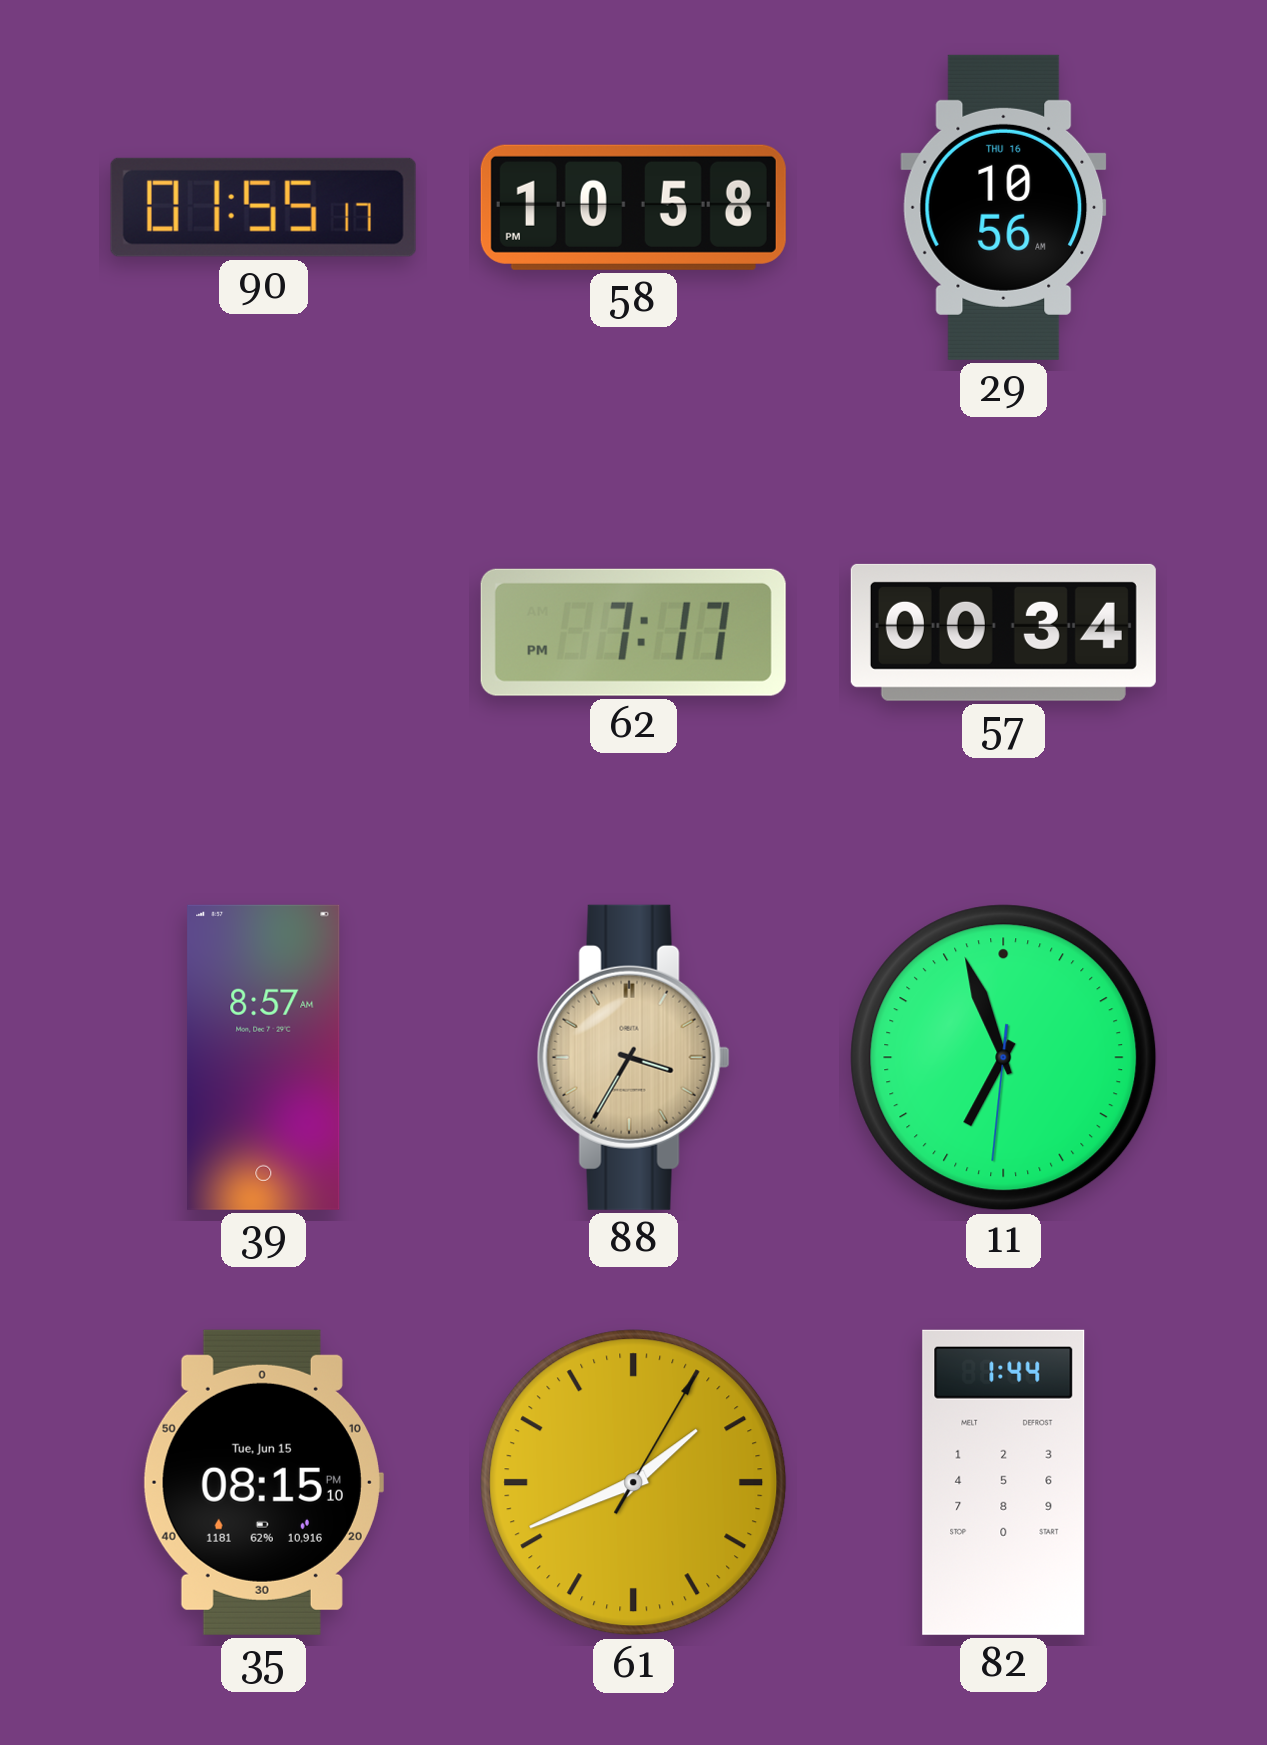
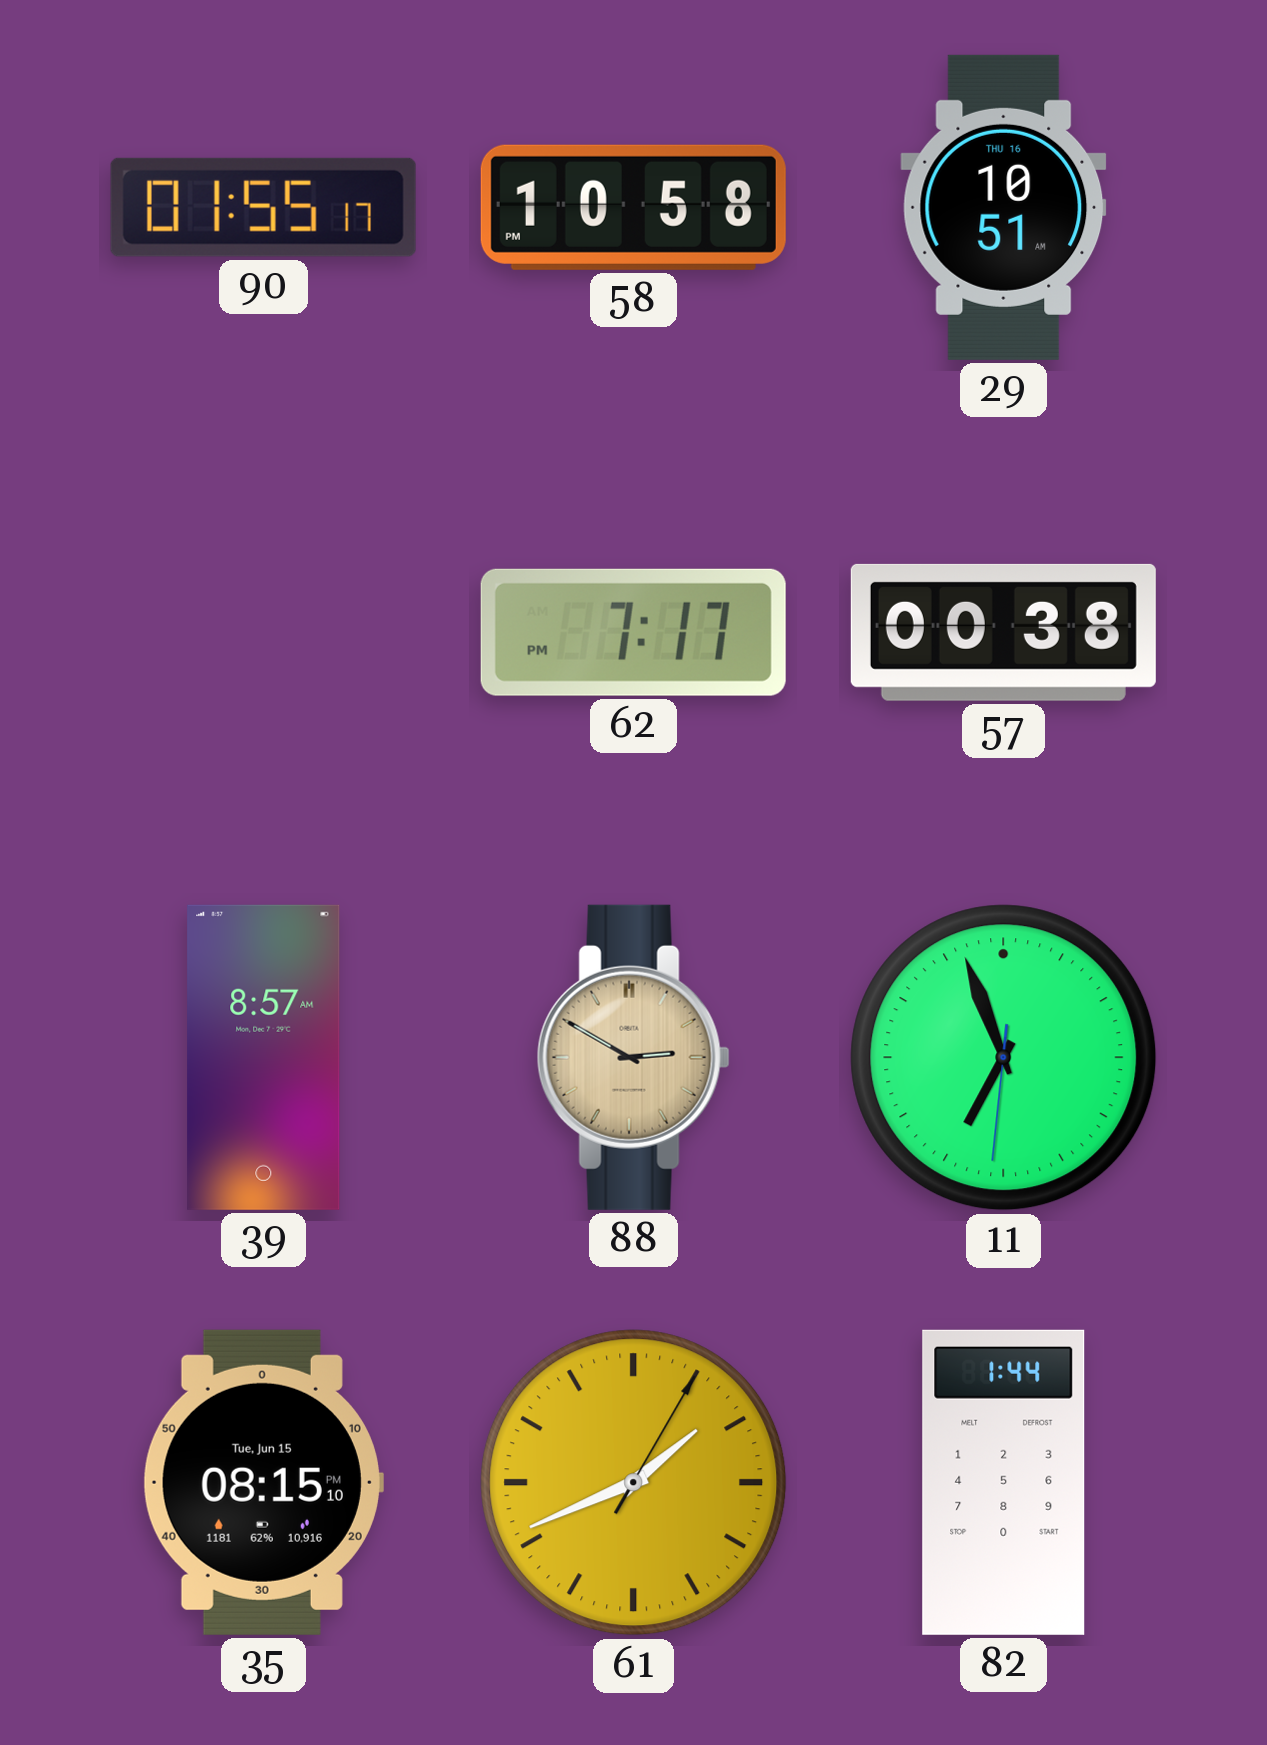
29: 10:56 -> 10:51
57: 00:34 -> 00:38
88: 3:35 -> 2:50
